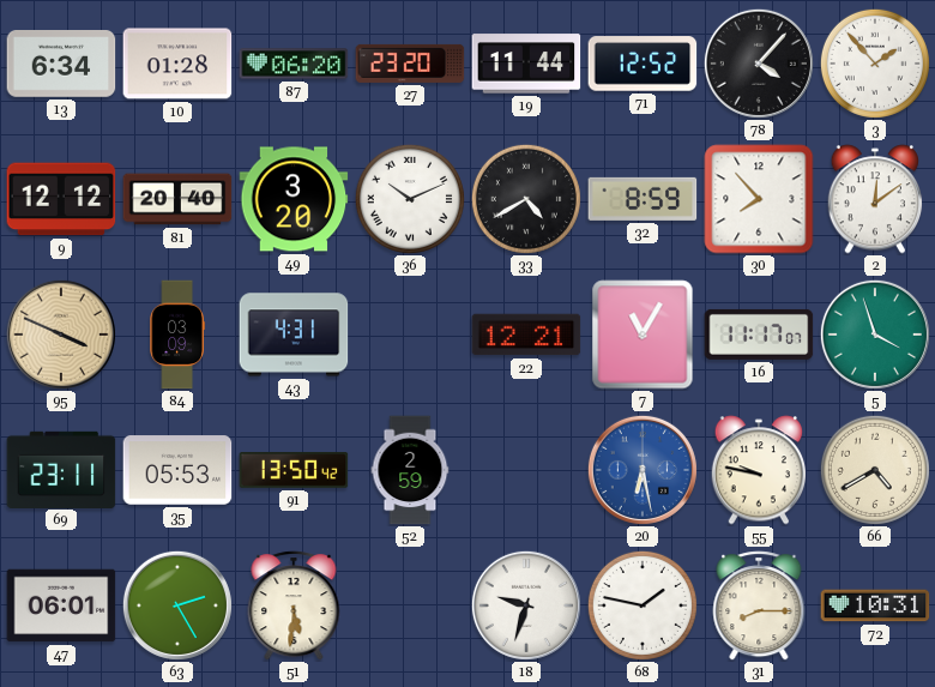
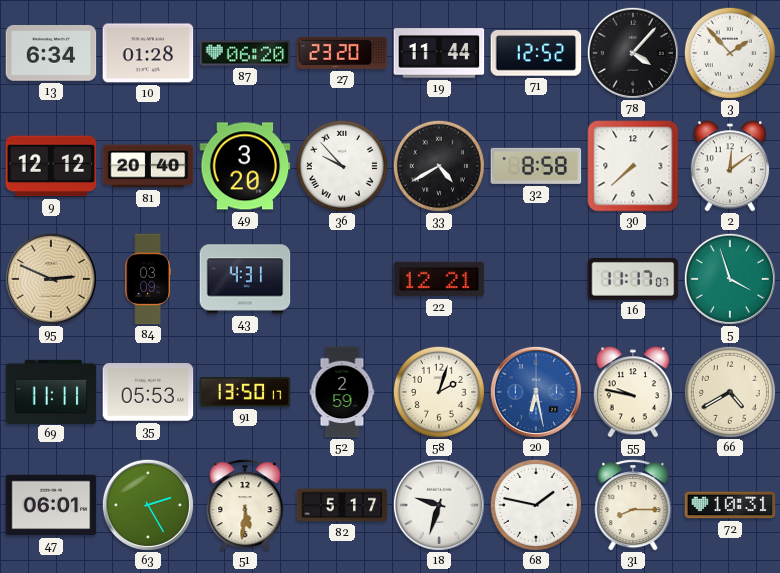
36: 10:11 -> 9:53
32: 8:59 -> 8:58
30: 7:53 -> 7:38
95: 3:49 -> 2:49
7: 11:05 -> none
69: 23:11 -> 11:11
91: 13:50:42 -> 13:50:17
58: none -> 2:03
82: none -> 5:17
